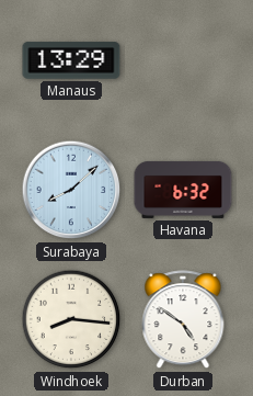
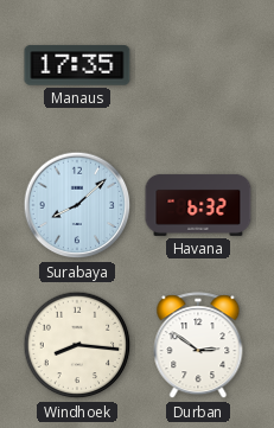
Manaus: 13:29 -> 17:35
Durban: 4:51 -> 2:51
